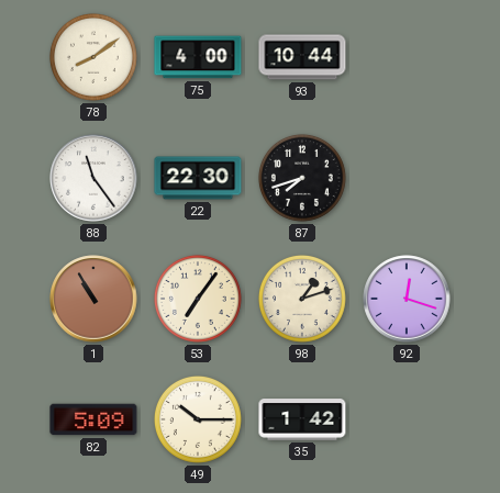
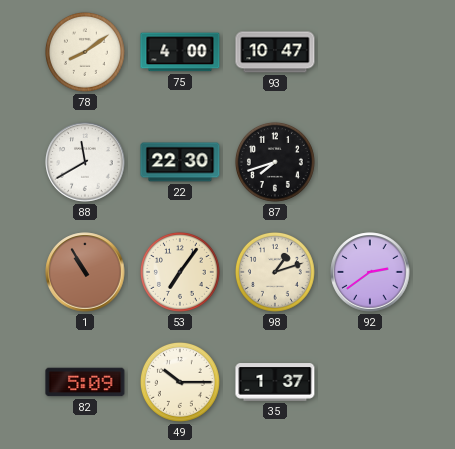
93: 10:44 -> 10:47
88: 11:24 -> 11:40
92: 12:18 -> 2:39
35: 1:42 -> 1:37
